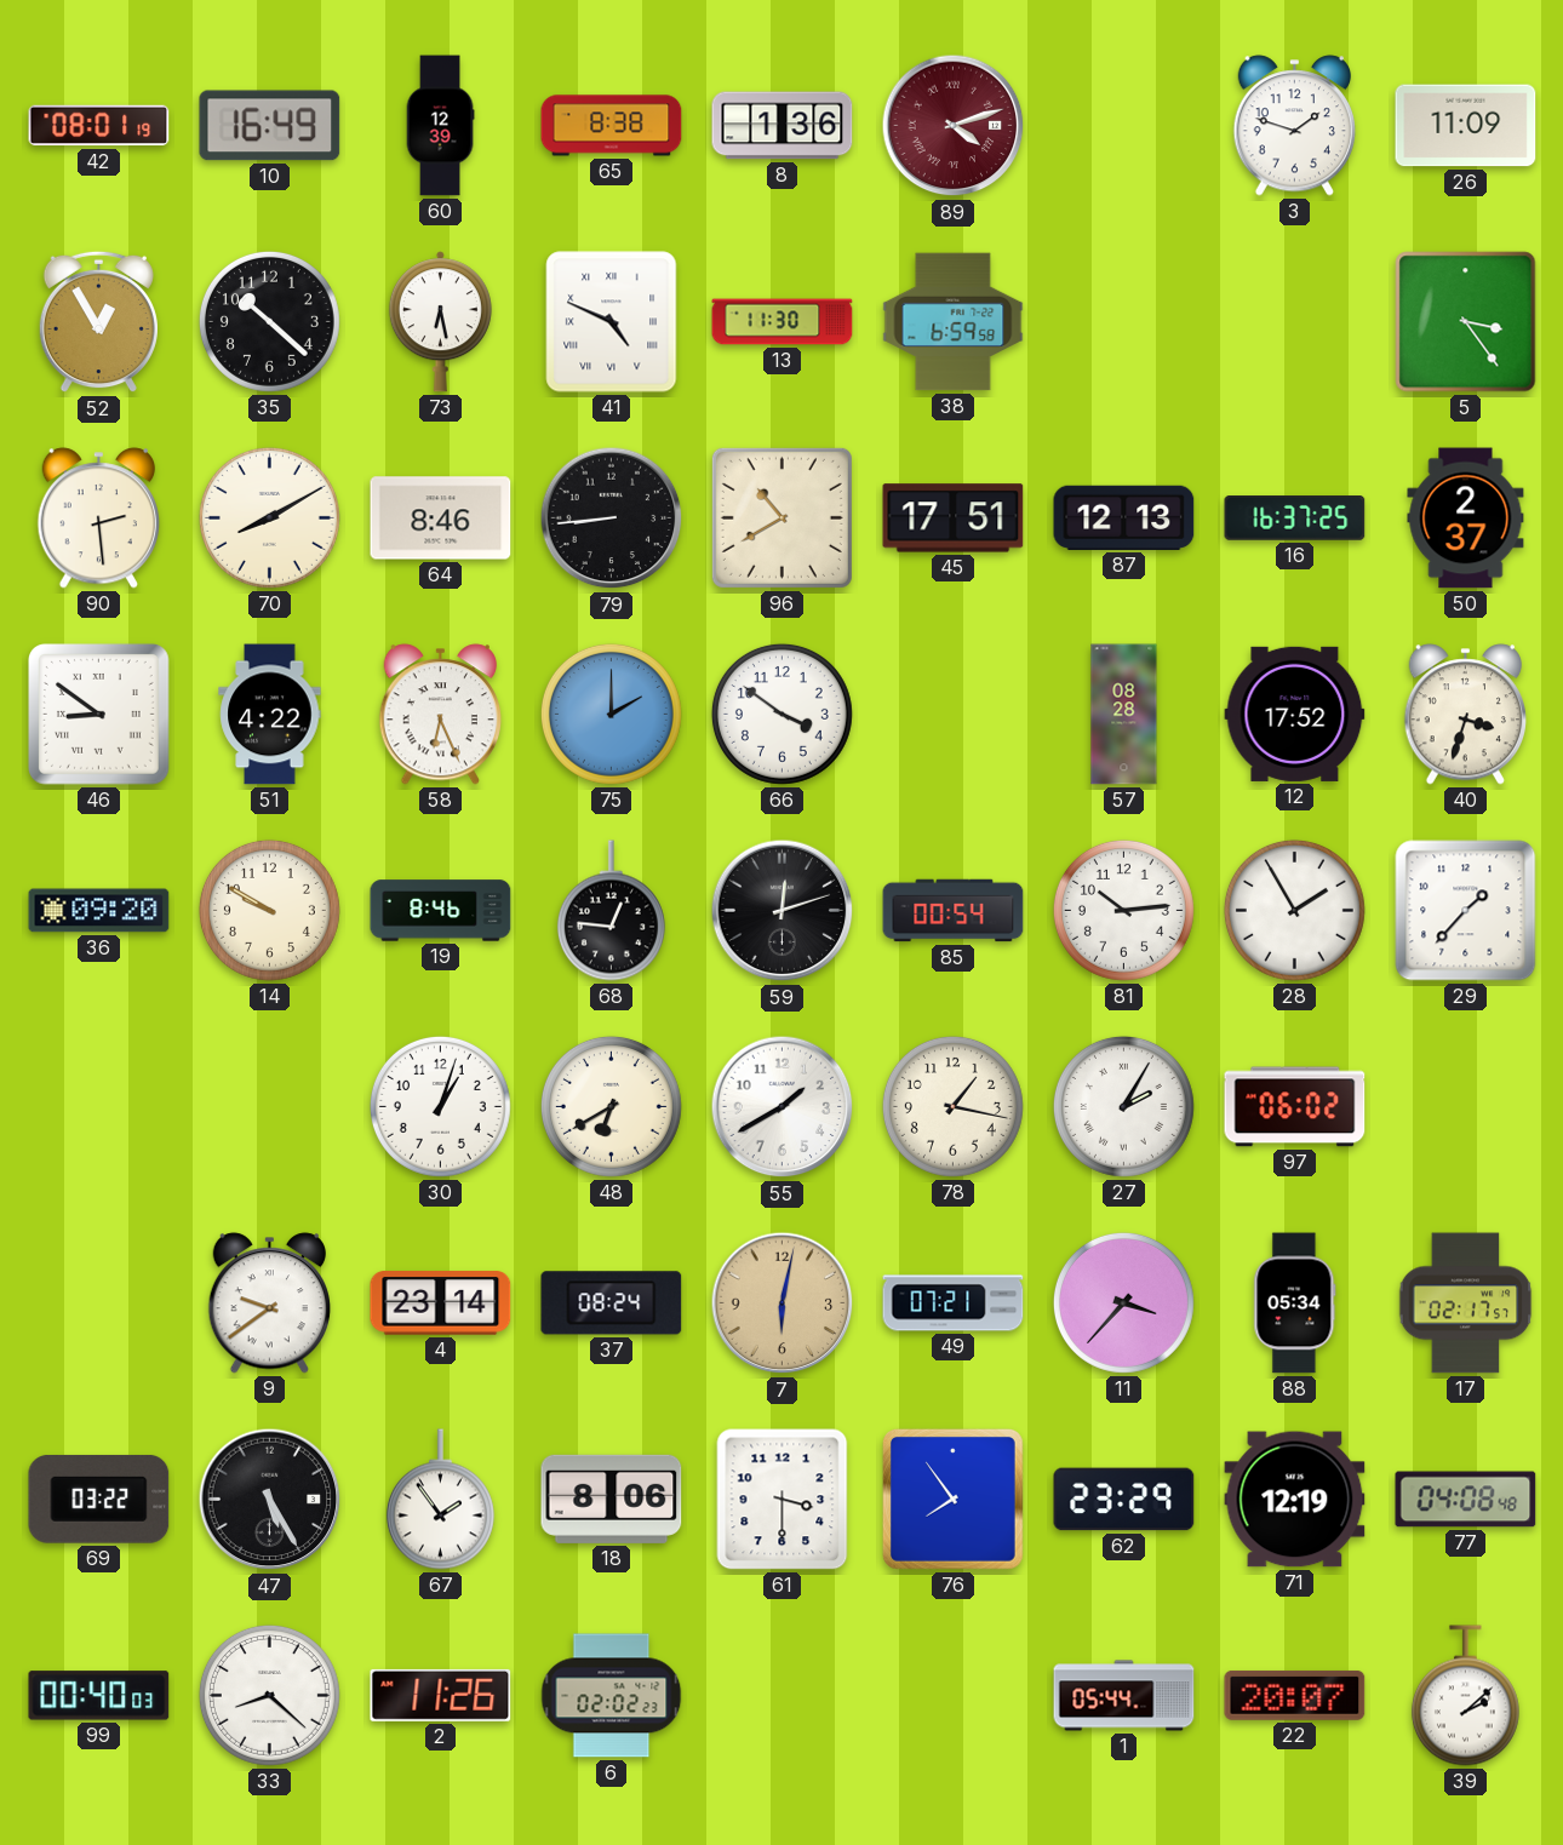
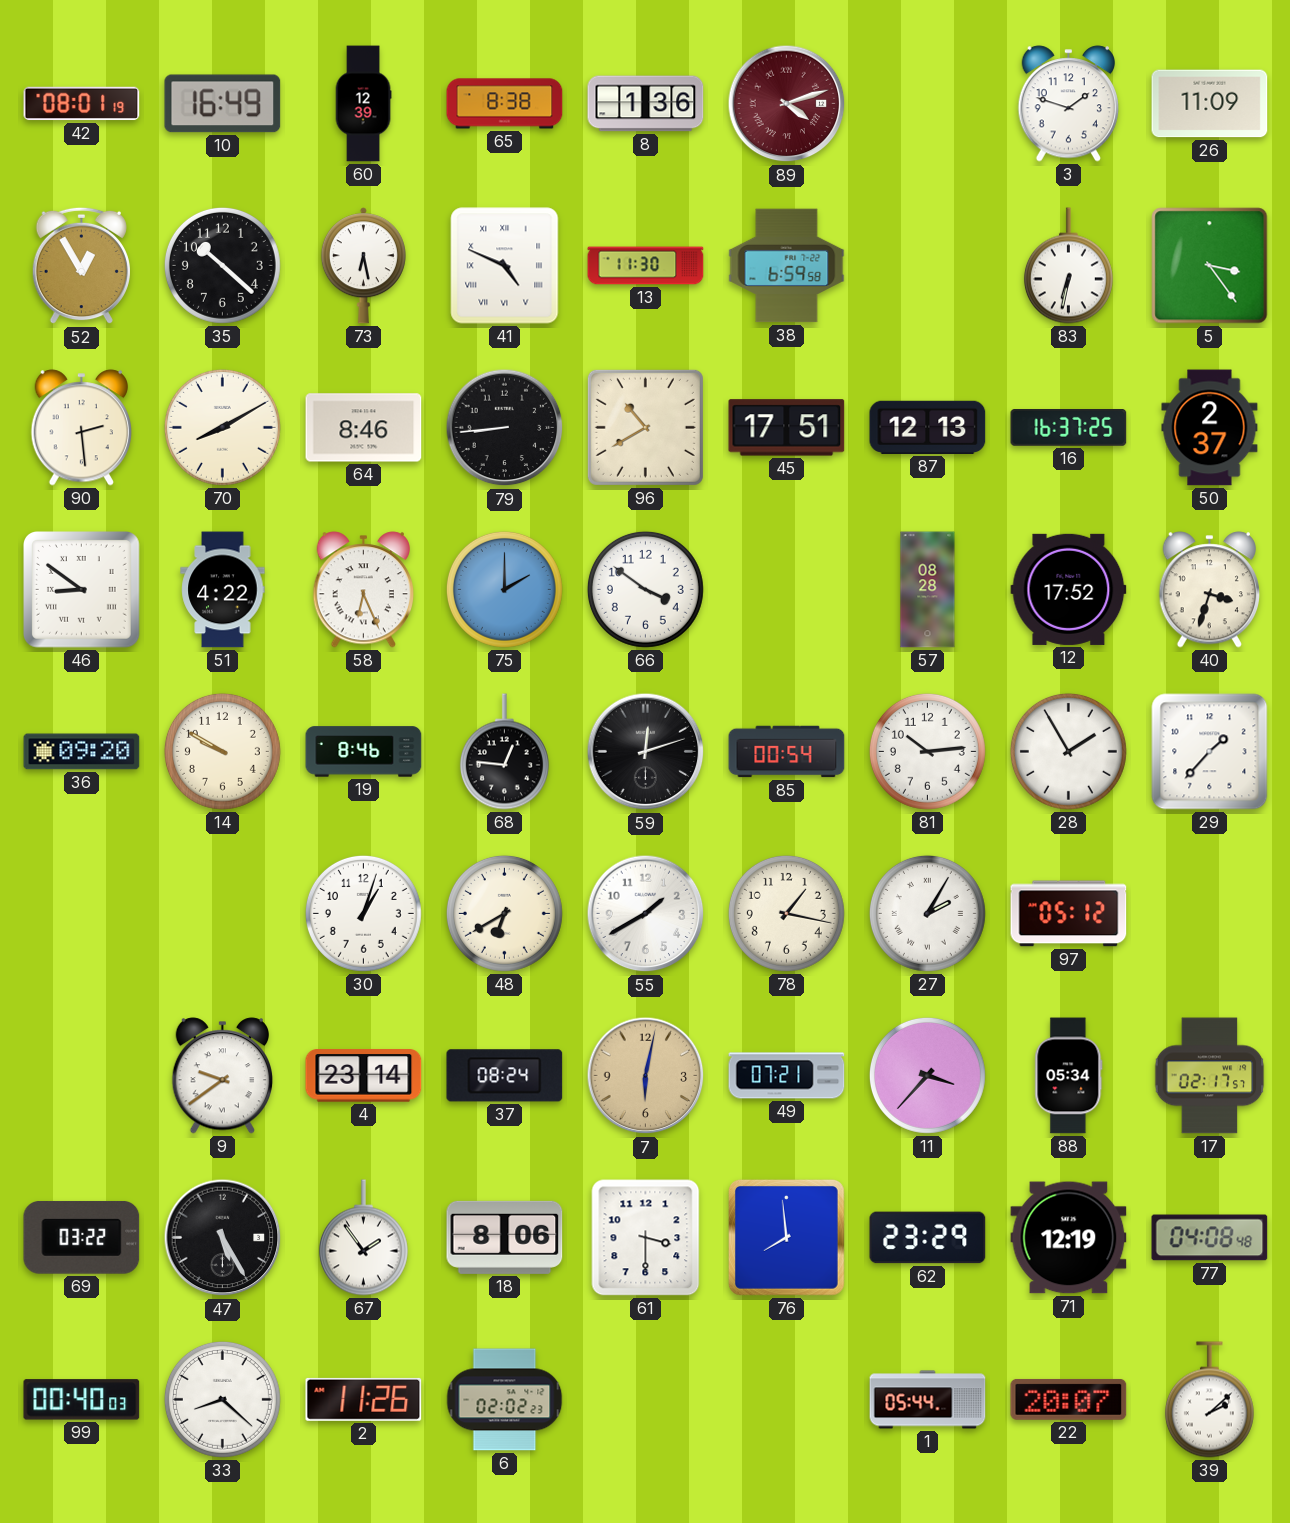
83: none -> 6:32
97: 06:02 -> 05:12
76: 7:54 -> 7:59
